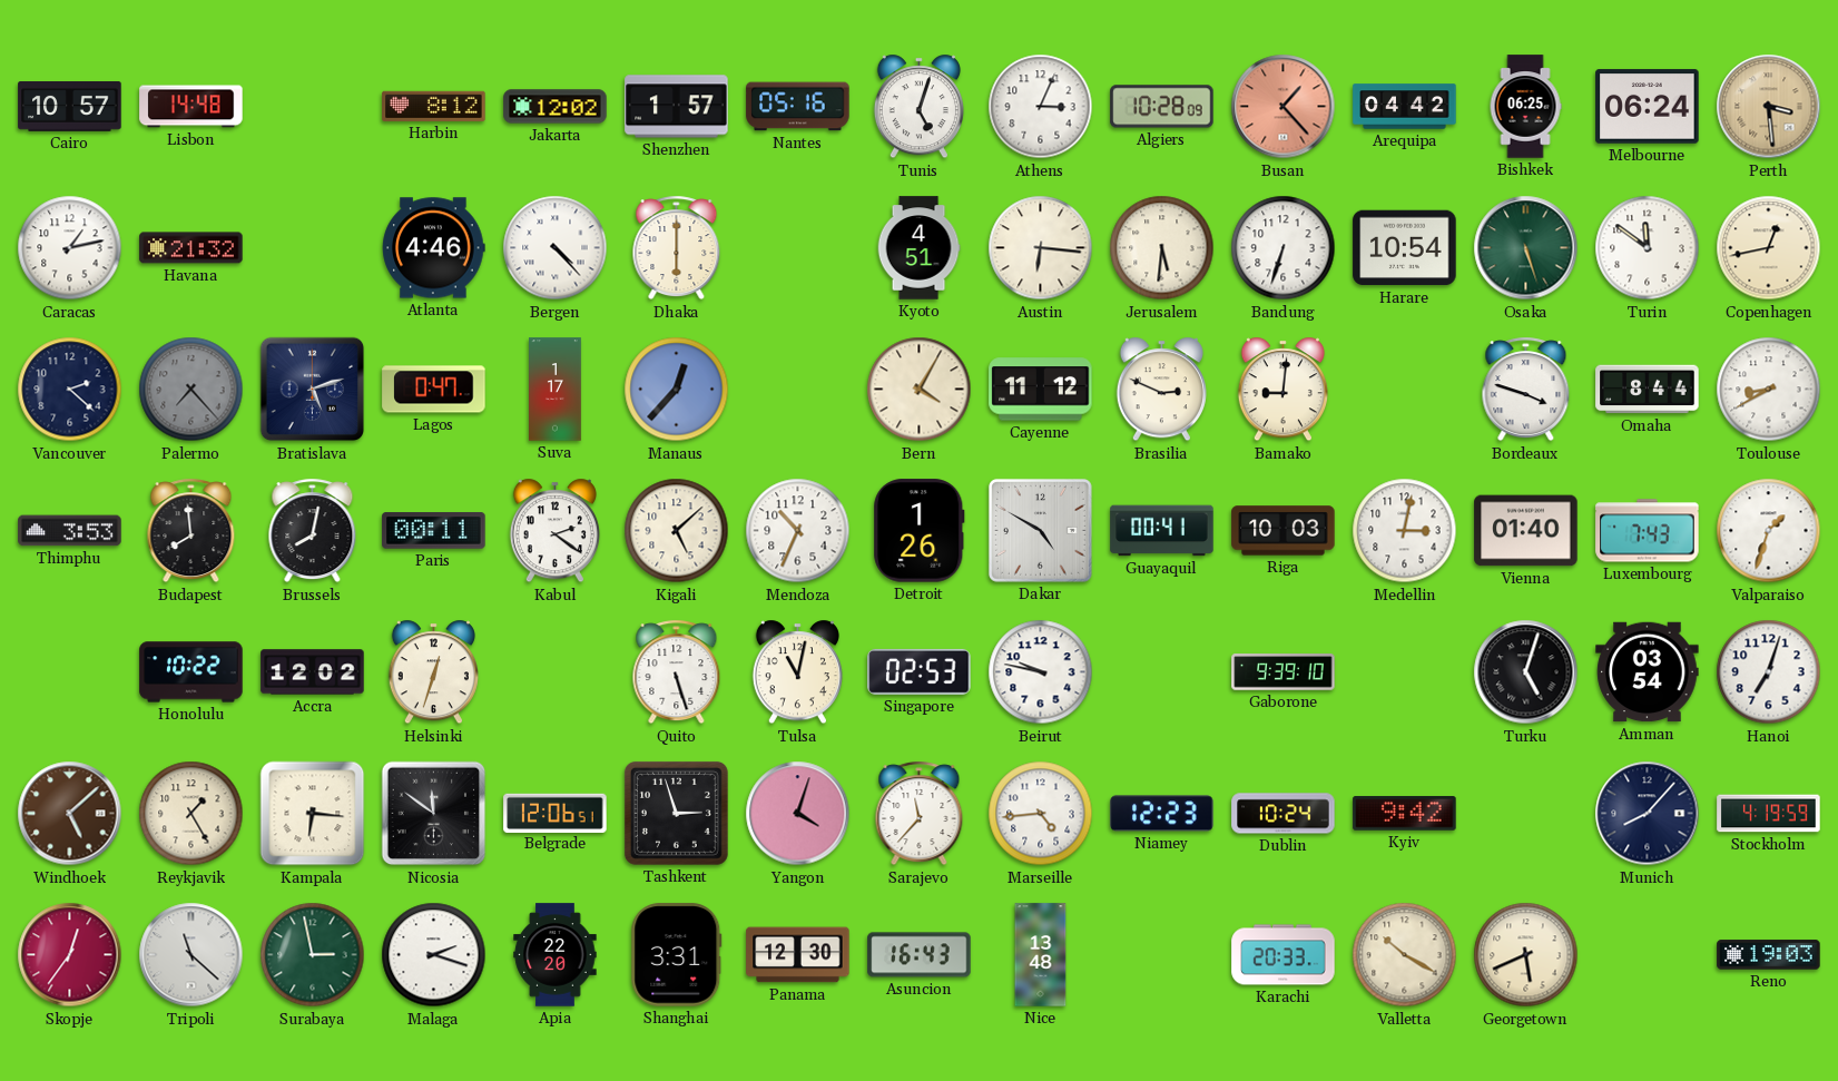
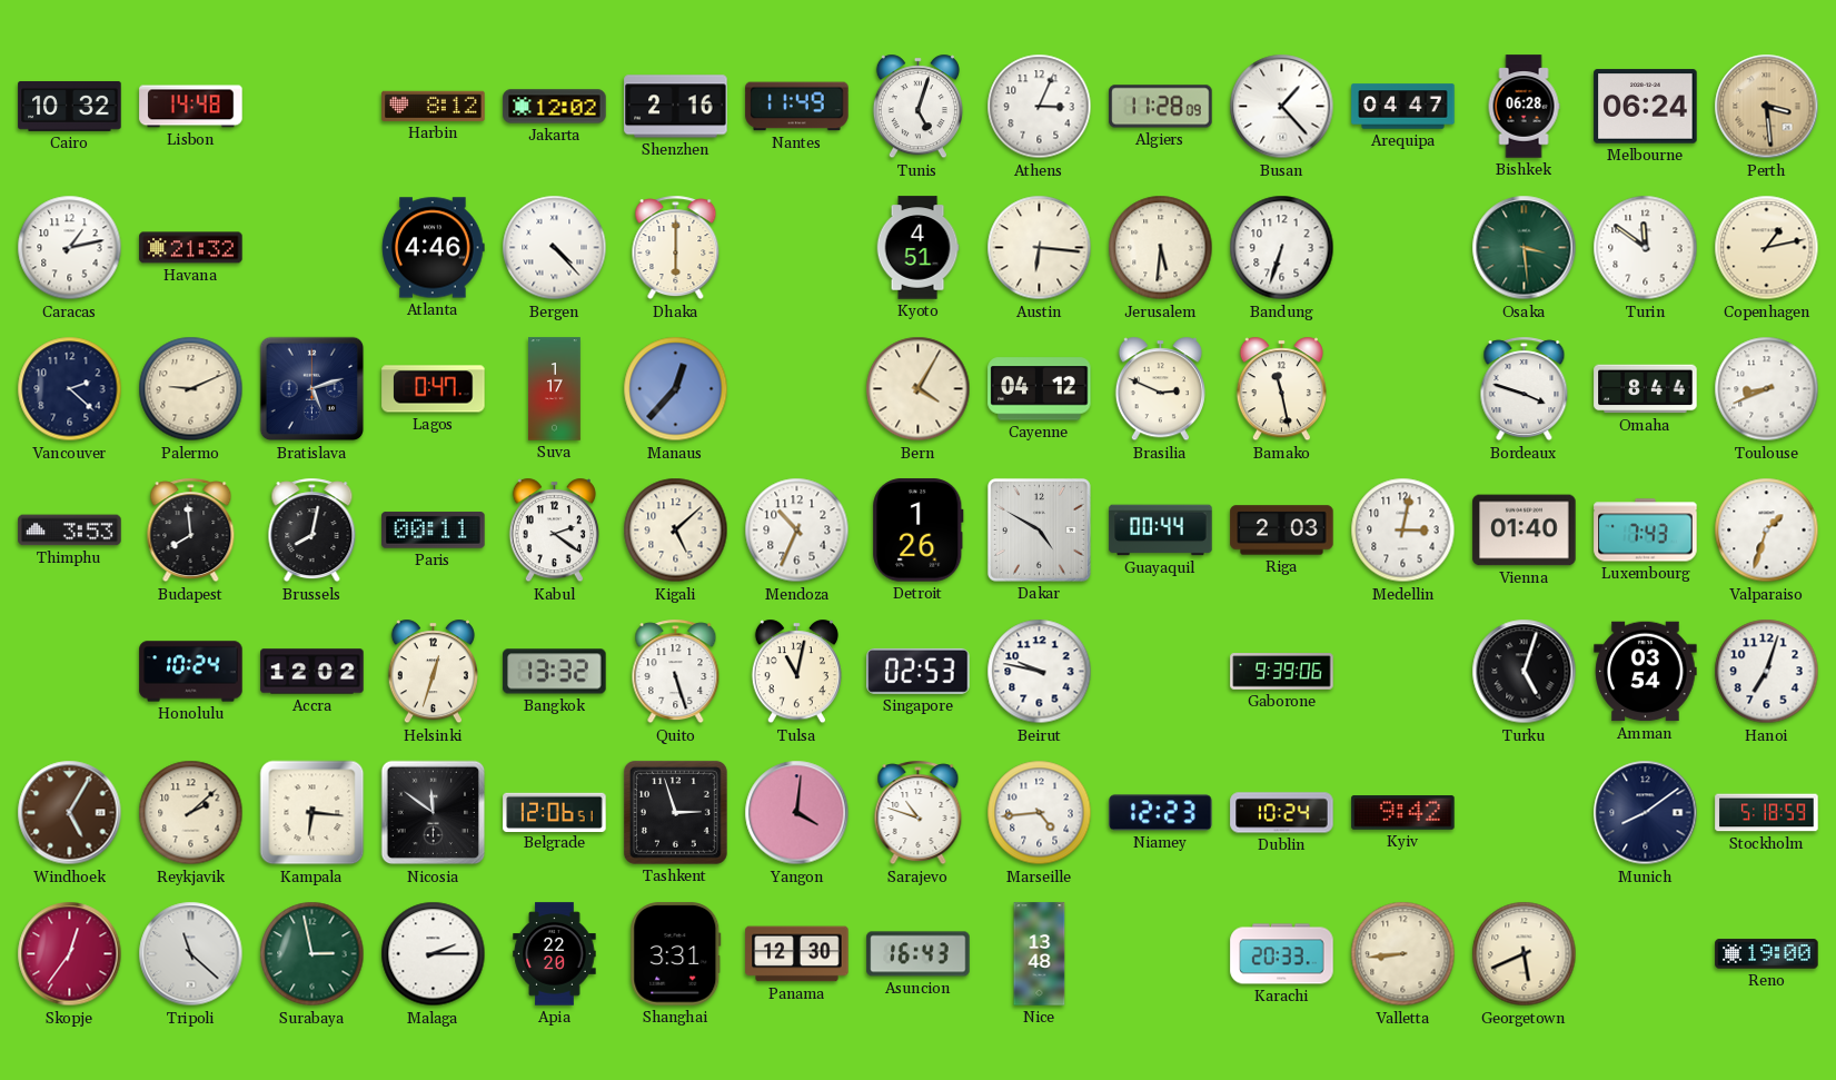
Cairo: 10:57 -> 10:32
Shenzhen: 1:57 -> 2:16
Nantes: 05:16 -> 11:49
Algiers: 10:28 -> 11:28
Busan dial: salmon -> white
Arequipa: 04:42 -> 04:47
Bishkek: 06:25 -> 06:28
Harare: 10:54 -> none
Osaka: 5:27 -> 3:29
Copenhagen: 12:43 -> 1:13
Palermo: 7:23 -> 9:11
Palermo dial: grey -> cream
Cayenne: 11:12 -> 04:12
Bamako: 9:01 -> 11:28
Toulouse: 8:40 -> 8:41
Guayaquil: 00:41 -> 00:44
Riga: 10:03 -> 2:03
Honolulu: 10:22 -> 10:24
Bangkok: none -> 13:32
Gaborone: 9:39:10 -> 9:39:06
Windhoek: 5:08 -> 5:05
Reykjavik: 1:25 -> 2:08
Yangon: 4:03 -> 4:01
Sarajevo: 11:37 -> 10:48
Munich: 8:07 -> 8:09
Stockholm: 4:19 -> 5:18
Malaga: 2:18 -> 2:15
Valletta: 10:20 -> 8:44
Reno: 19:03 -> 19:00
